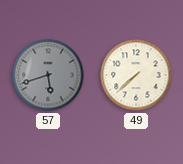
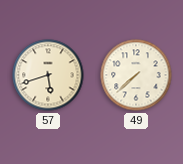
57 dial: grey -> cream
